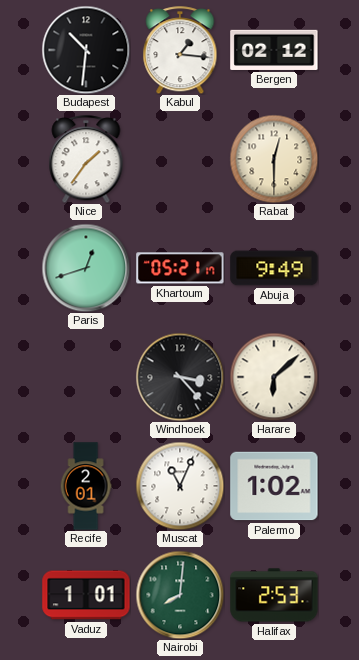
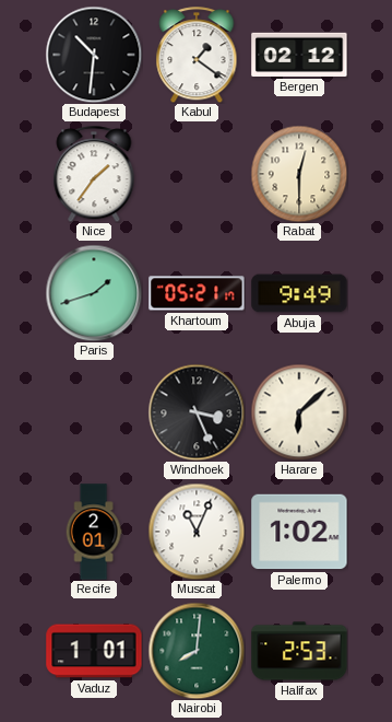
Kabul: 1:16 -> 1:21
Paris: 12:42 -> 1:42
Windhoek: 3:23 -> 3:26
